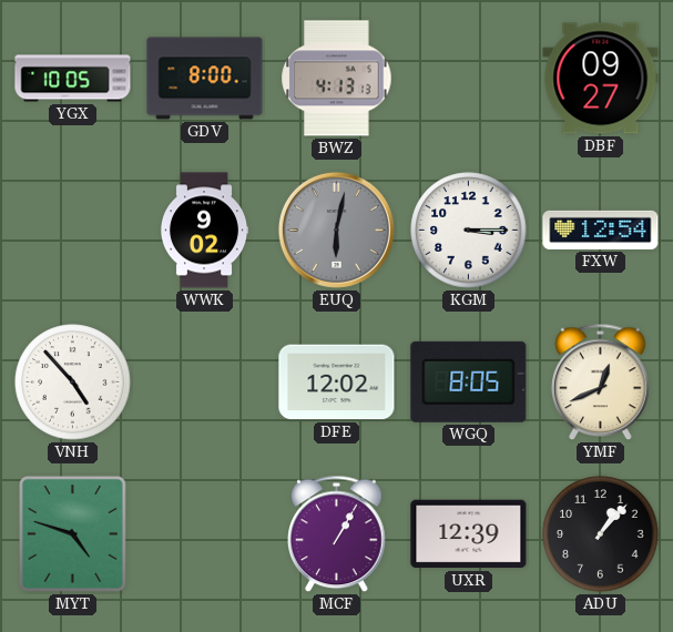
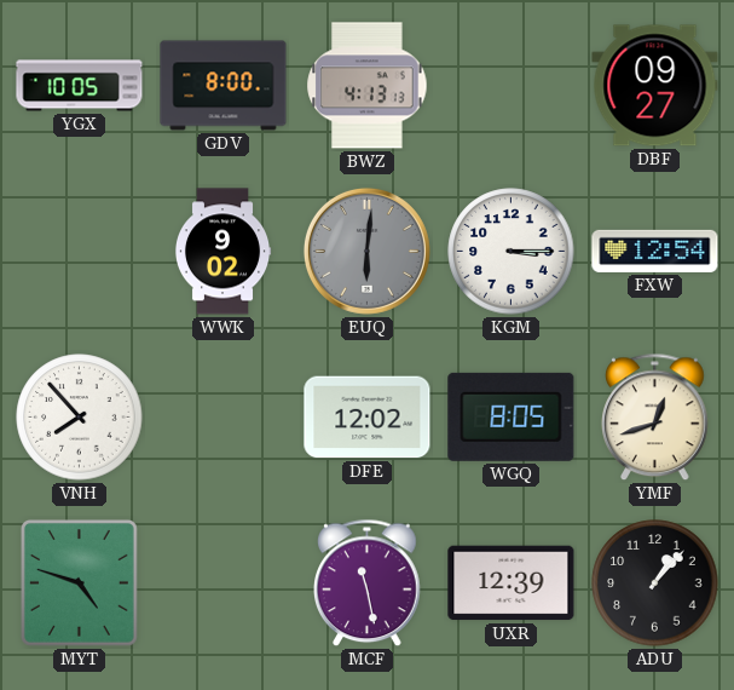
EUQ: 6:02 -> 6:01
VNH: 4:53 -> 7:53
YMF: 12:41 -> 12:42
MCF: 1:05 -> 11:28
